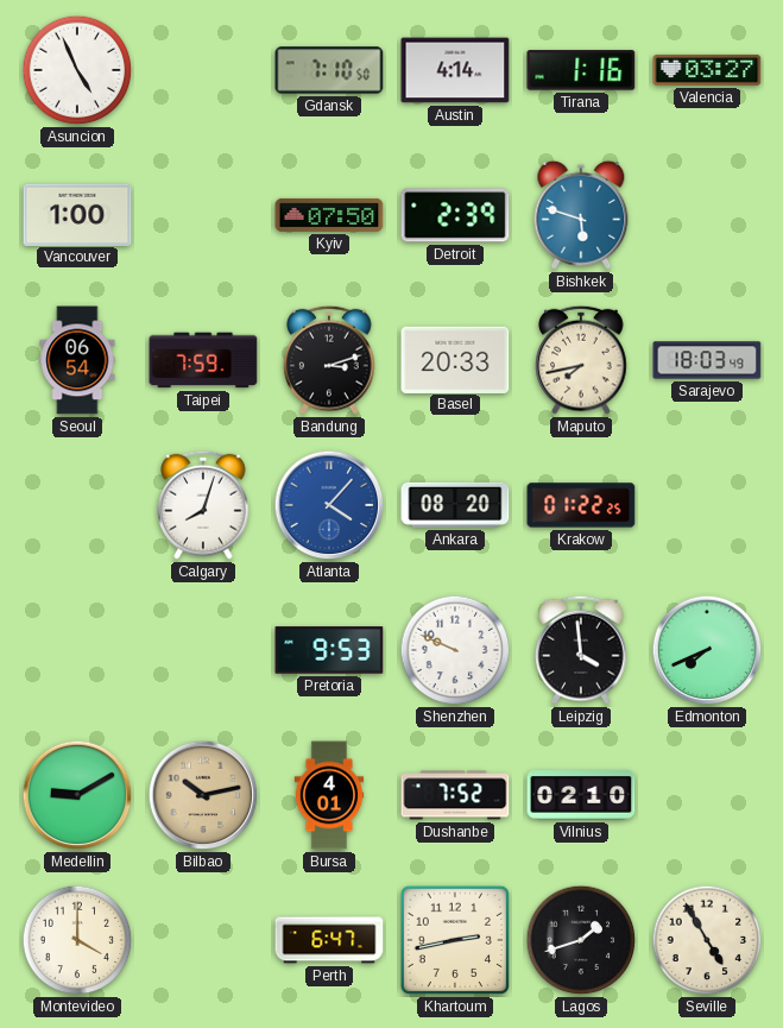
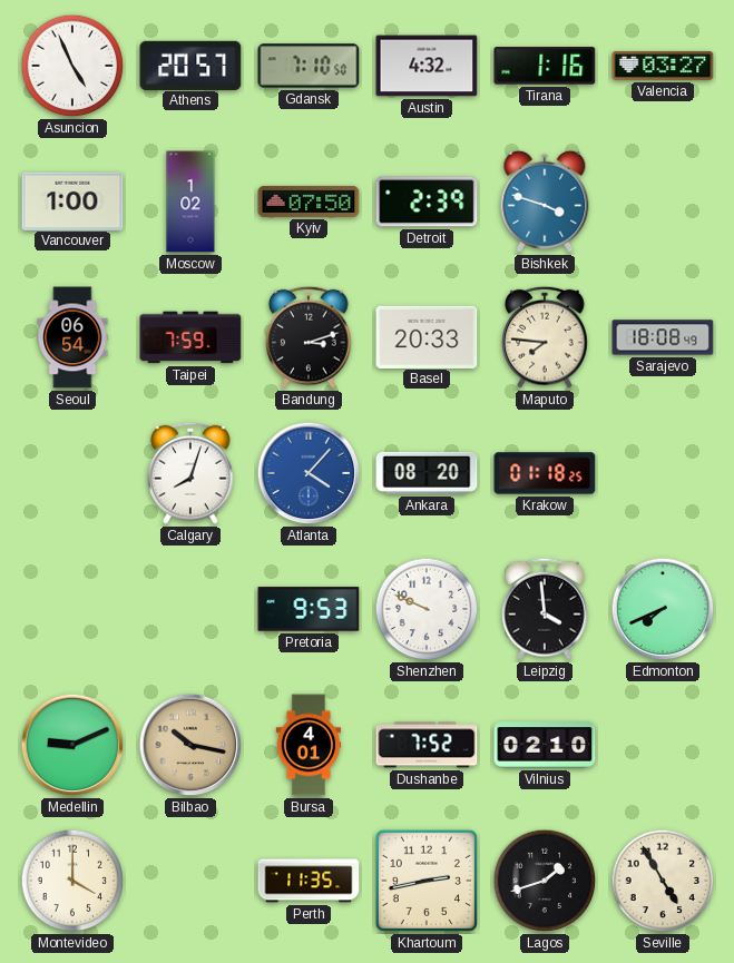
Athens: none -> 20:57
Austin: 4:14 -> 4:32
Moscow: none -> 1:02
Bishkek: 5:48 -> 3:48
Maputo: 7:43 -> 7:46
Sarajevo: 18:03 -> 18:08
Krakow: 01:22 -> 01:18
Medellin: 9:10 -> 9:11
Bilbao: 10:13 -> 10:17
Perth: 6:47 -> 11:35
